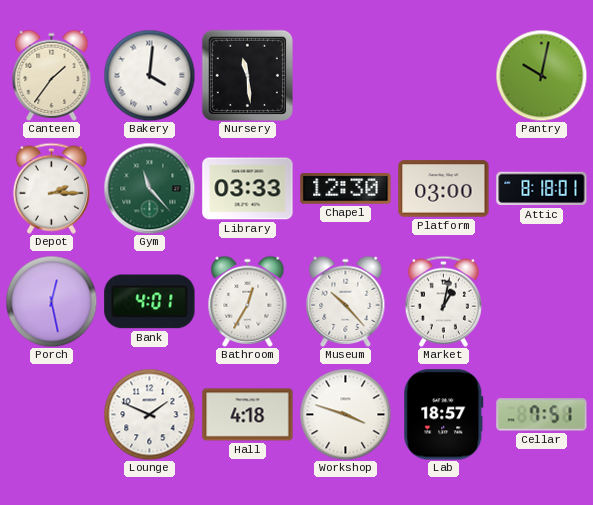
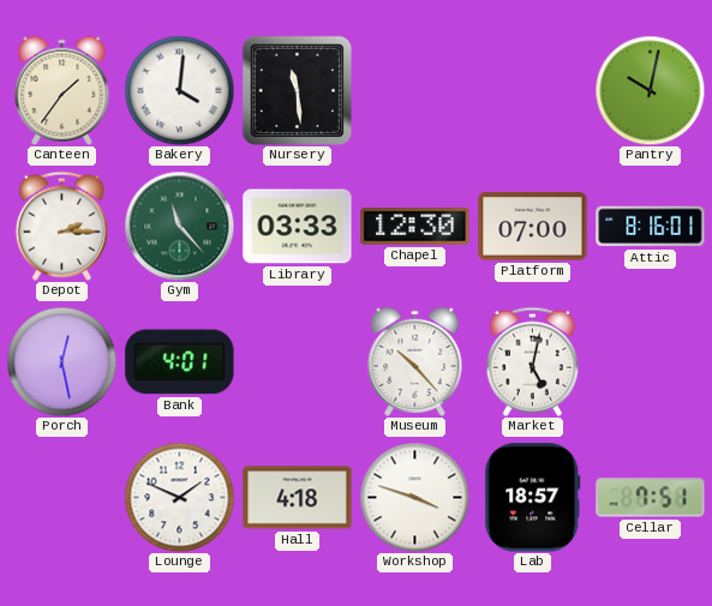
Platform: 03:00 -> 07:00
Attic: 8:18 -> 8:16
Bathroom: 12:35 -> none
Market: 1:02 -> 5:02
